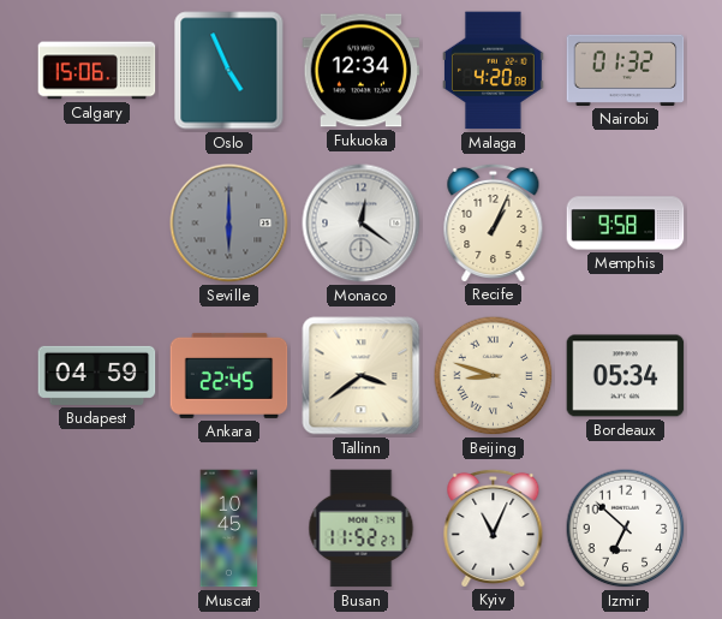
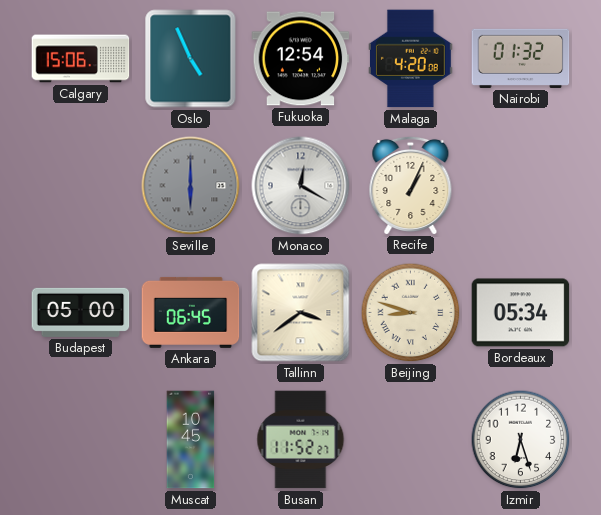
Fukuoka: 12:34 -> 12:54
Monaco: 12:21 -> 12:20
Memphis: 9:58 -> none
Budapest: 04:59 -> 05:00
Ankara: 22:45 -> 06:45
Kyiv: 11:04 -> none
Izmir: 6:52 -> 6:27
